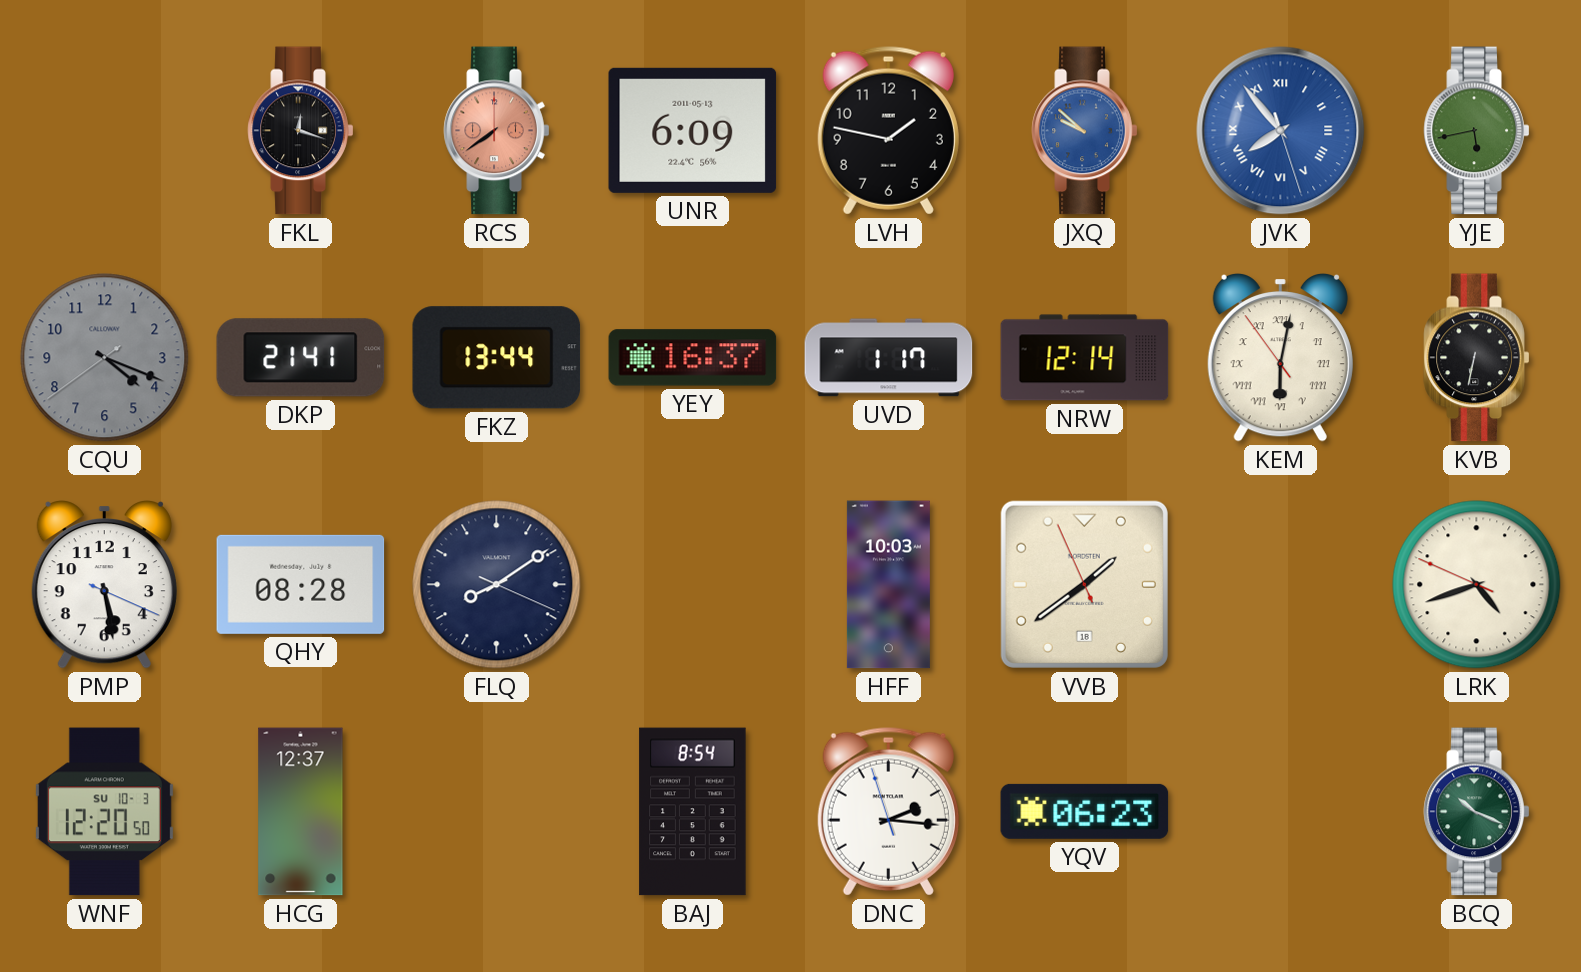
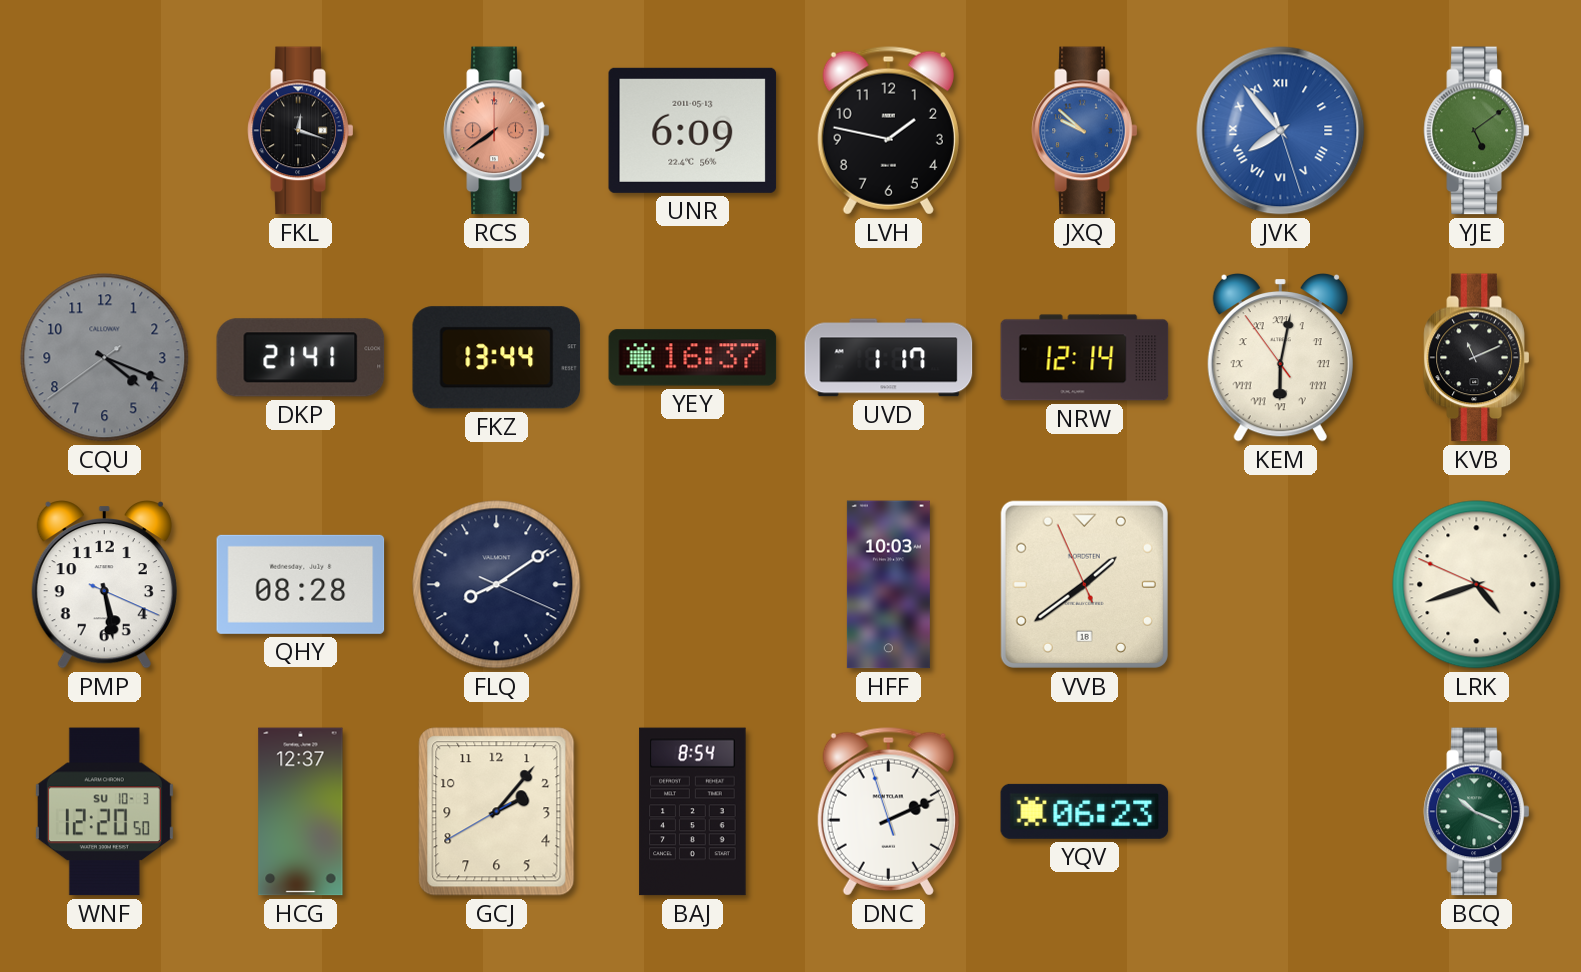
YJE: 5:43 -> 5:09
KVB: 6:32 -> 11:11
GCJ: none -> 2:06
DNC: 2:15 -> 2:10
